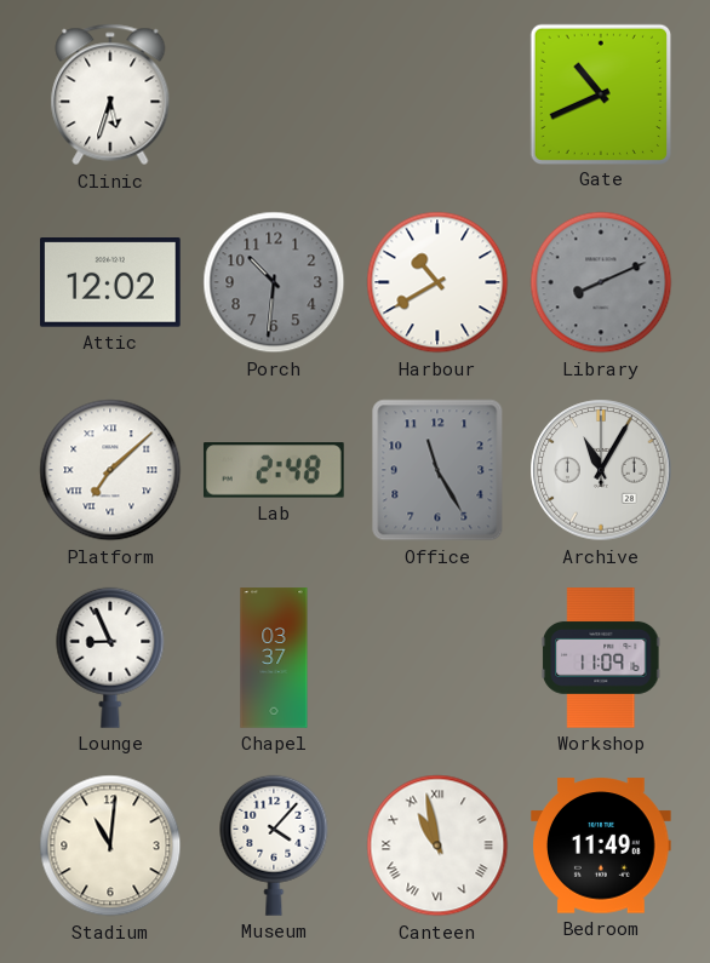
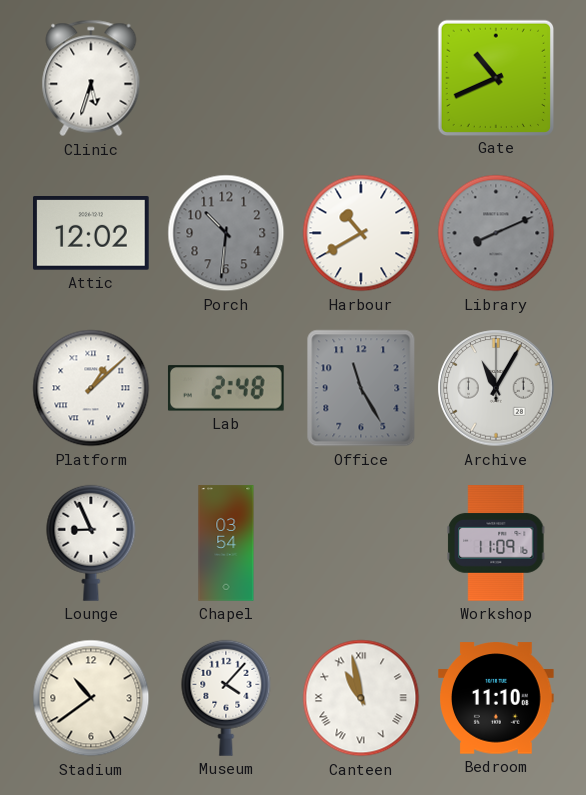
Platform: 7:08 -> 1:08
Chapel: 03:37 -> 03:54
Stadium: 11:01 -> 10:39
Bedroom: 11:49 -> 11:10
